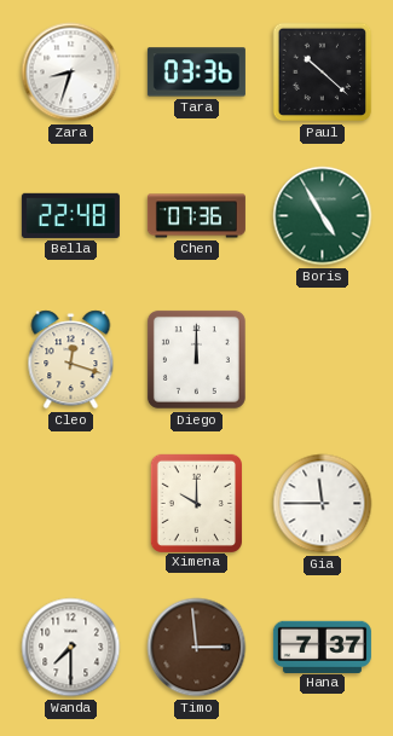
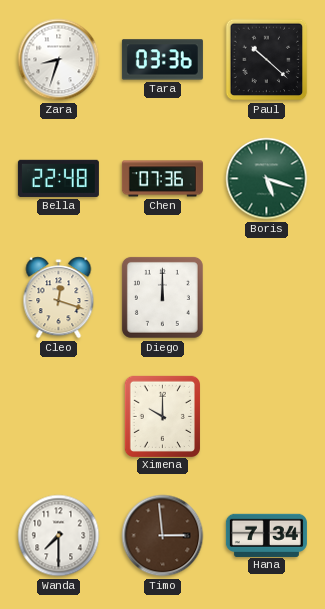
Boris: 4:55 -> 5:18
Gia: 11:45 -> none
Hana: 7:37 -> 7:34
